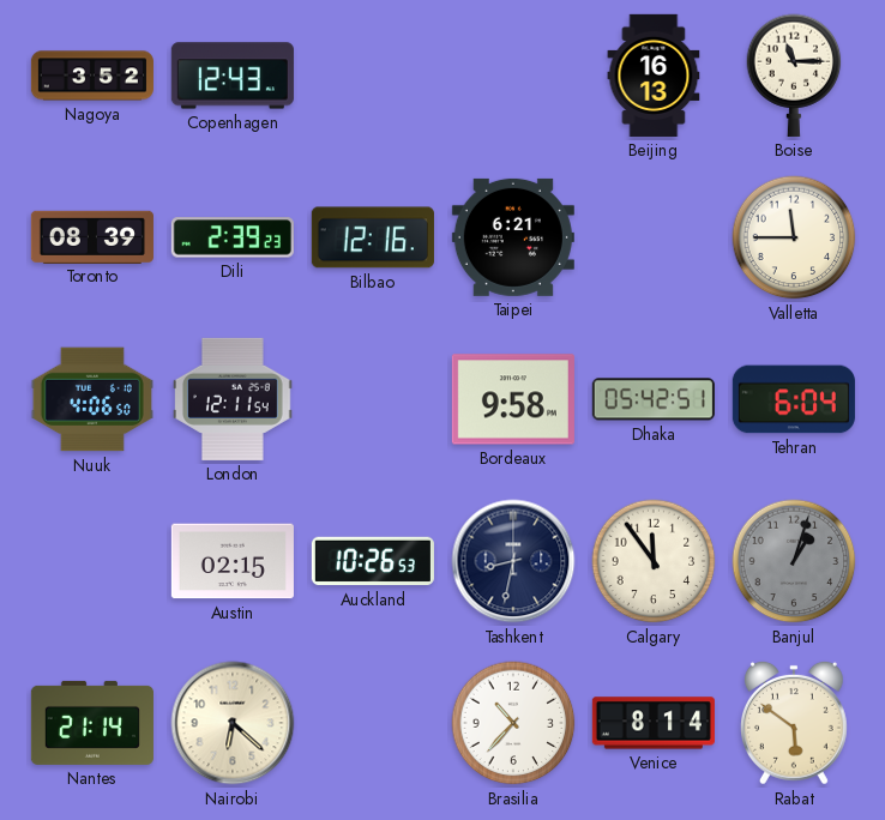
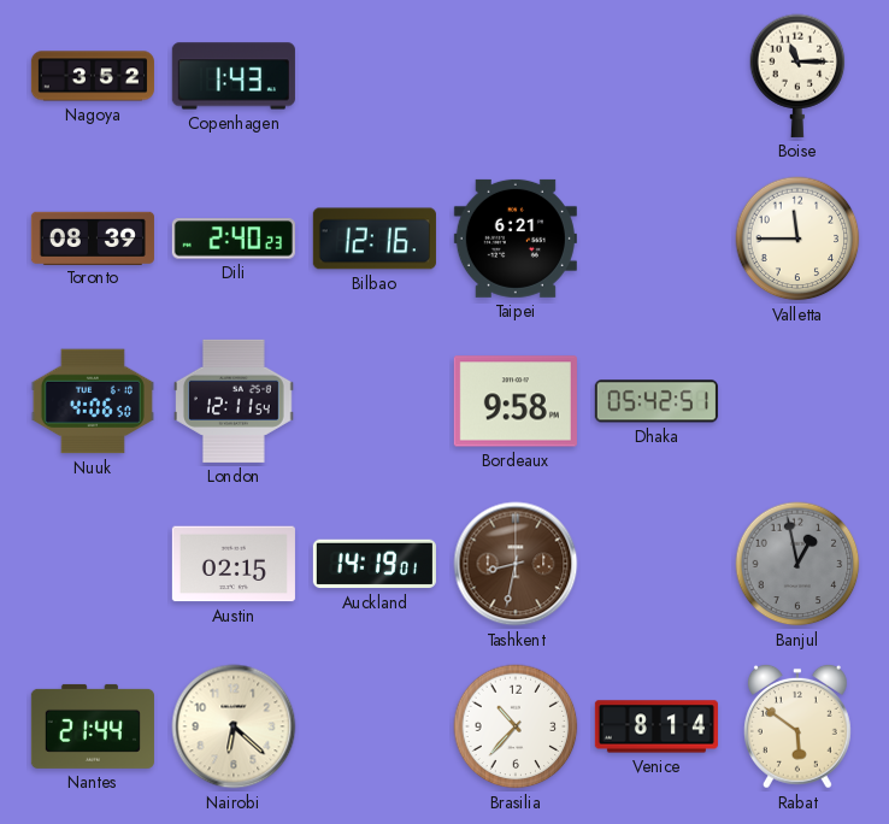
Copenhagen: 12:43 -> 1:43
Beijing: 16:13 -> none
Dili: 2:39 -> 2:40
Tehran: 6:04 -> none
Auckland: 10:26 -> 14:19
Tashkent dial: navy -> brown
Calgary: 11:54 -> none
Banjul: 1:03 -> 12:58
Nantes: 21:14 -> 21:44
